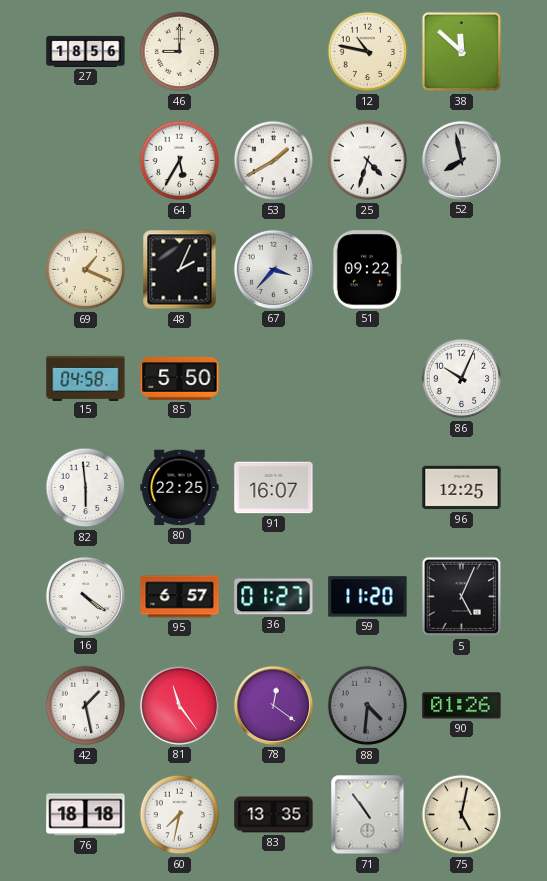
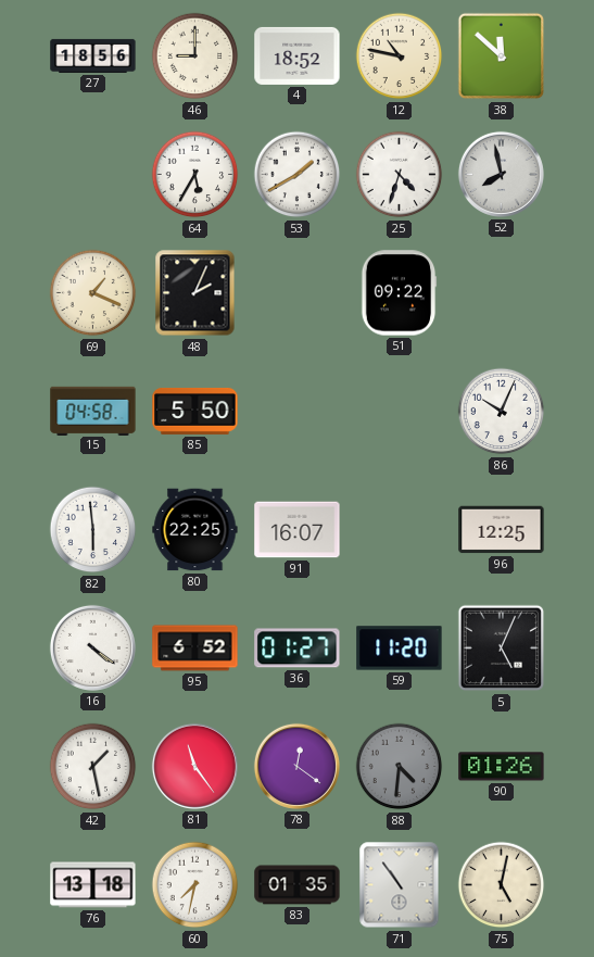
4: none -> 18:52
67: 3:37 -> none
95: 6:57 -> 6:52
76: 18:18 -> 13:18
83: 13:35 -> 01:35
